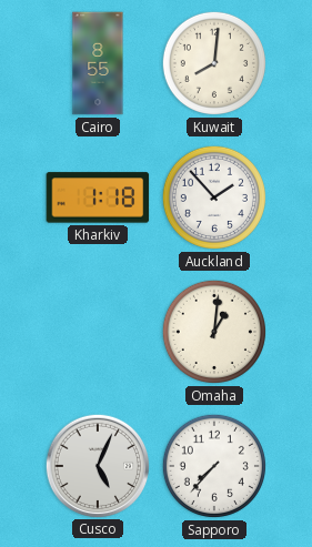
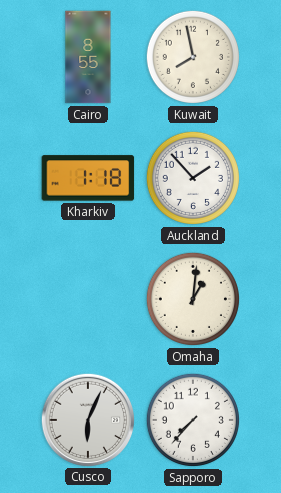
Kuwait: 8:01 -> 7:58
Cusco: 5:04 -> 6:04
